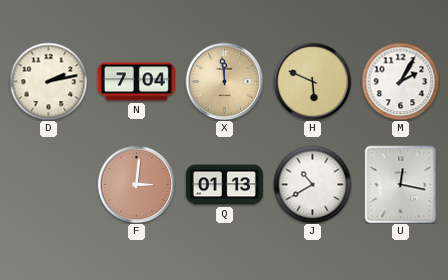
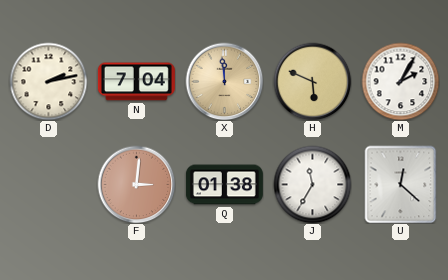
Q: 01:13 -> 01:38
J: 10:40 -> 11:35
U: 12:17 -> 12:22
